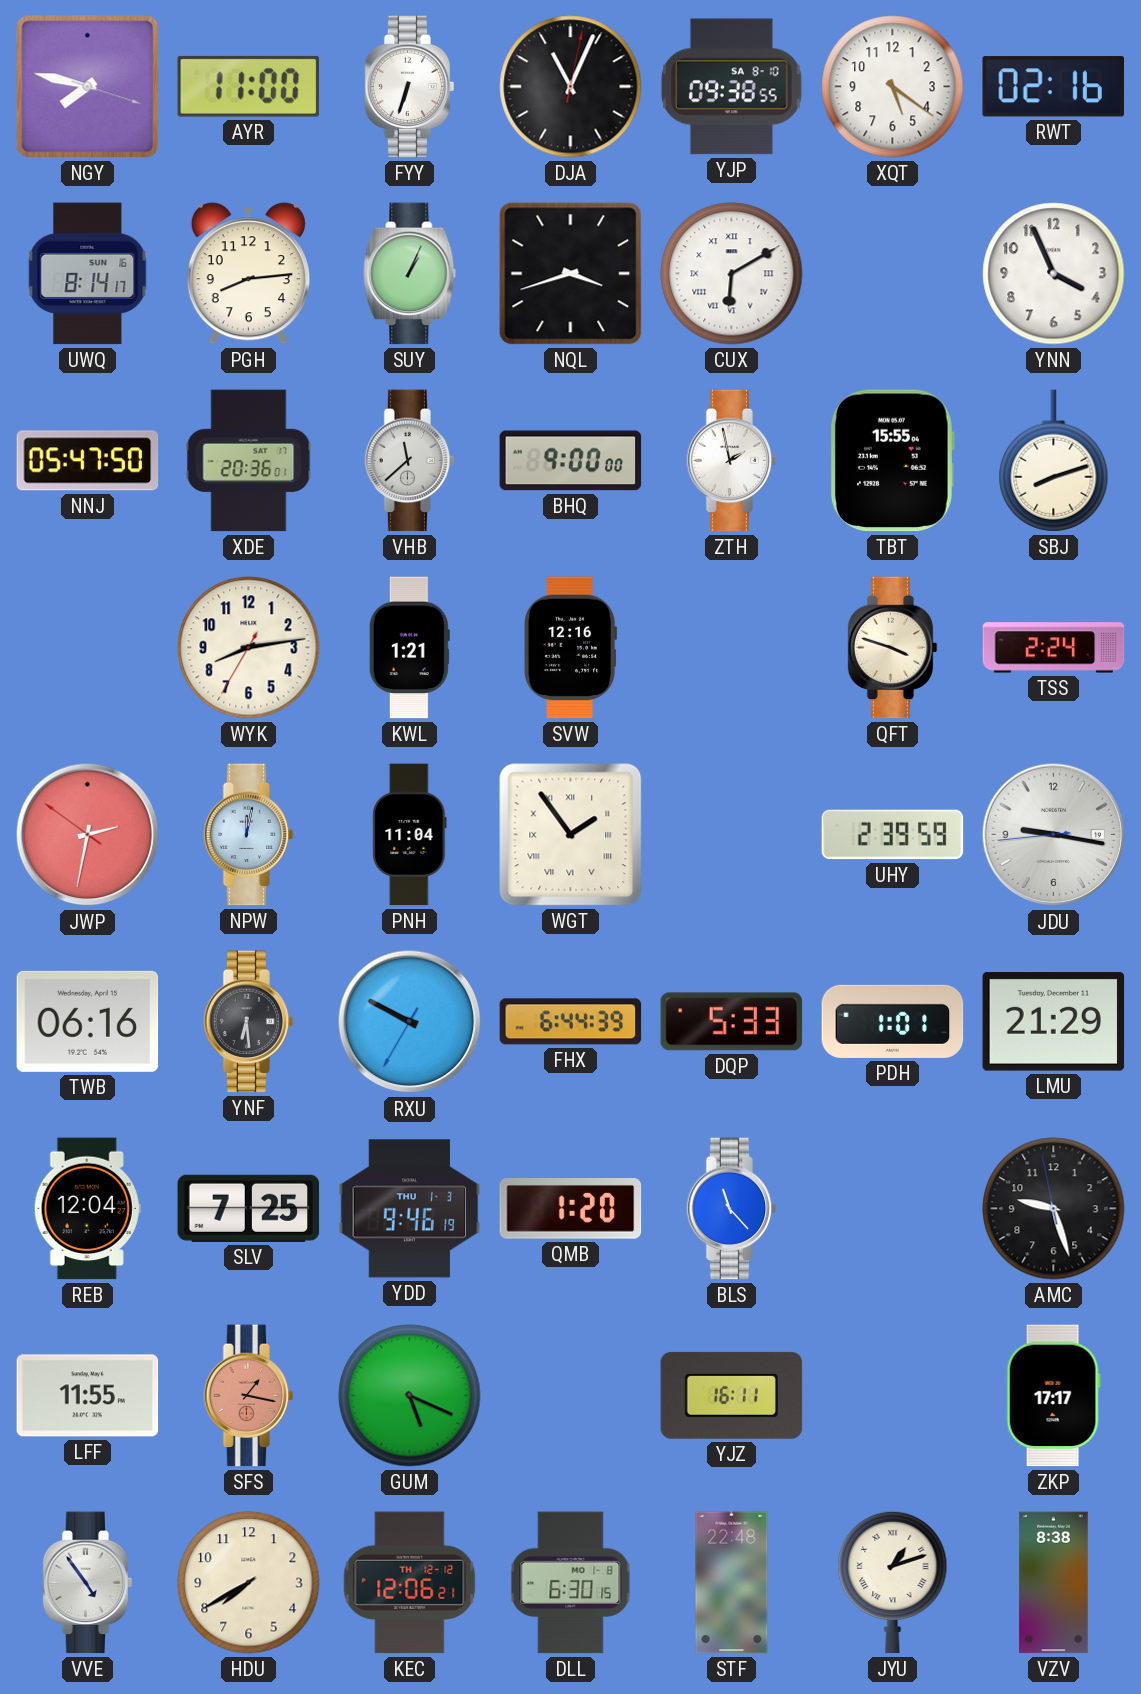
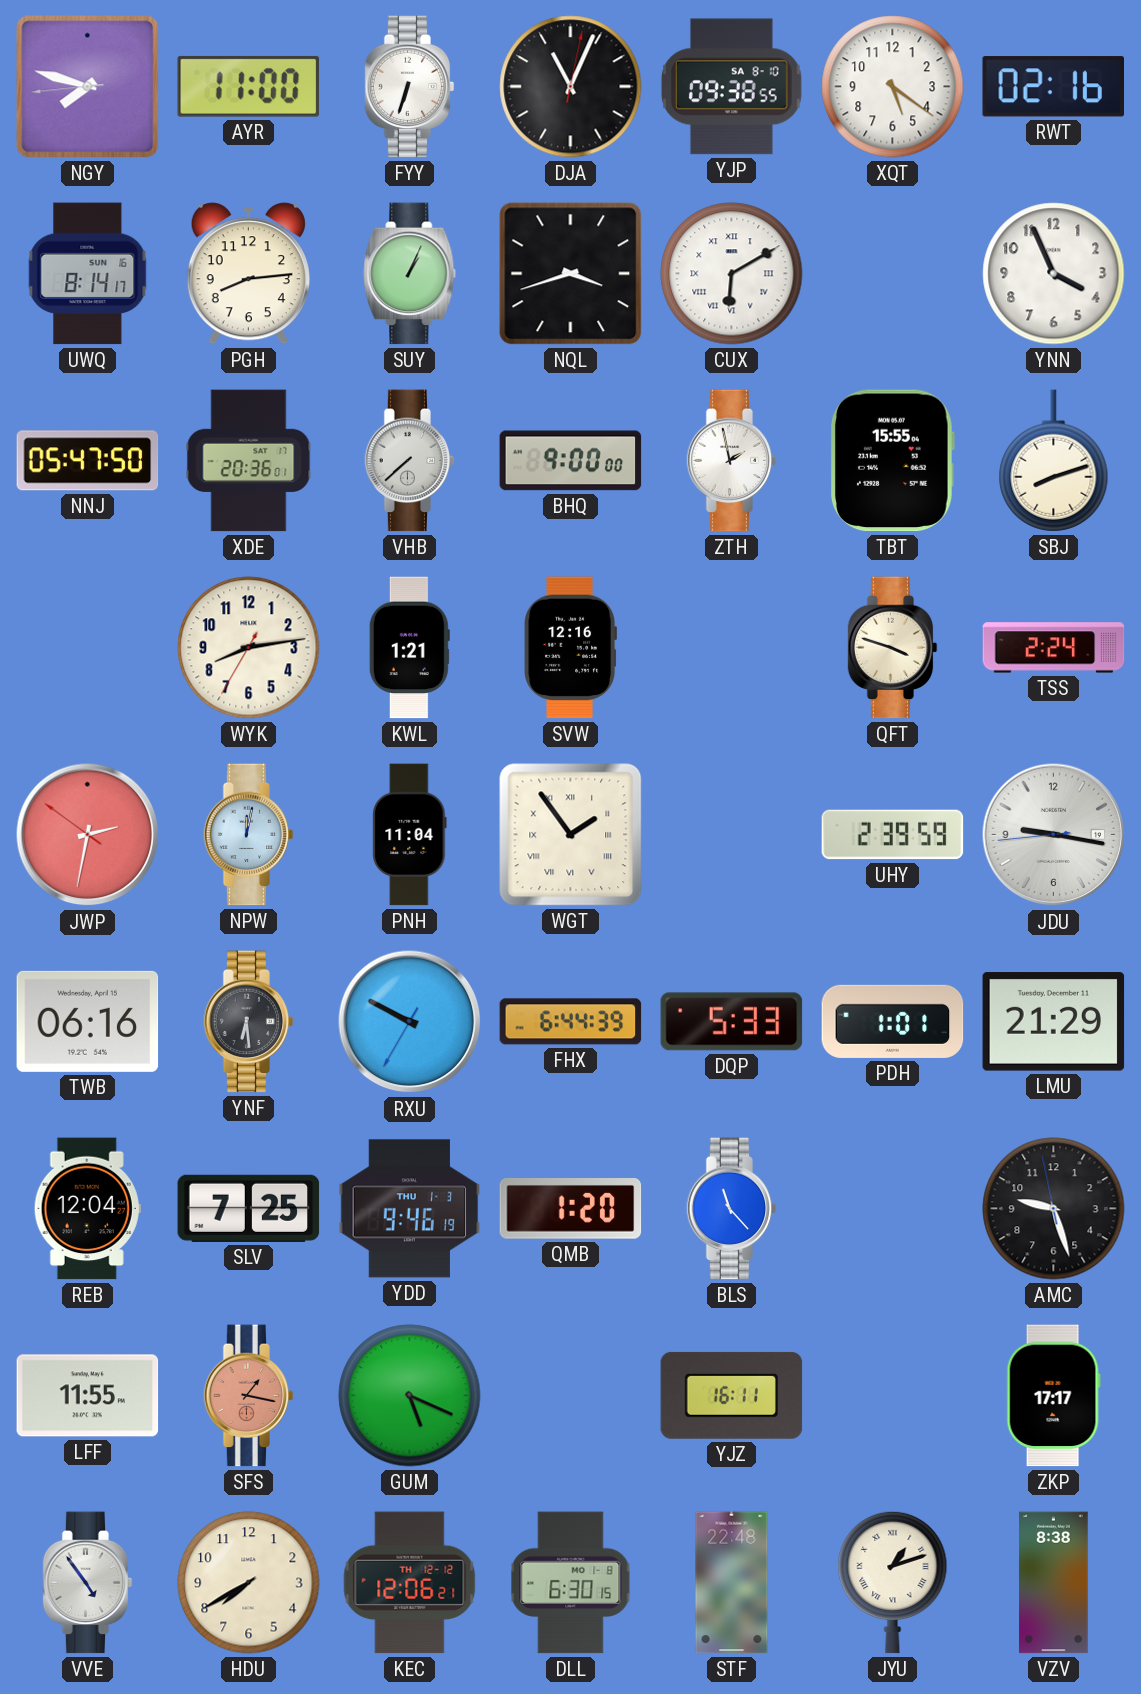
NGY: 7:47:18 -> 7:47:44
VHB: 11:38 -> 7:38
